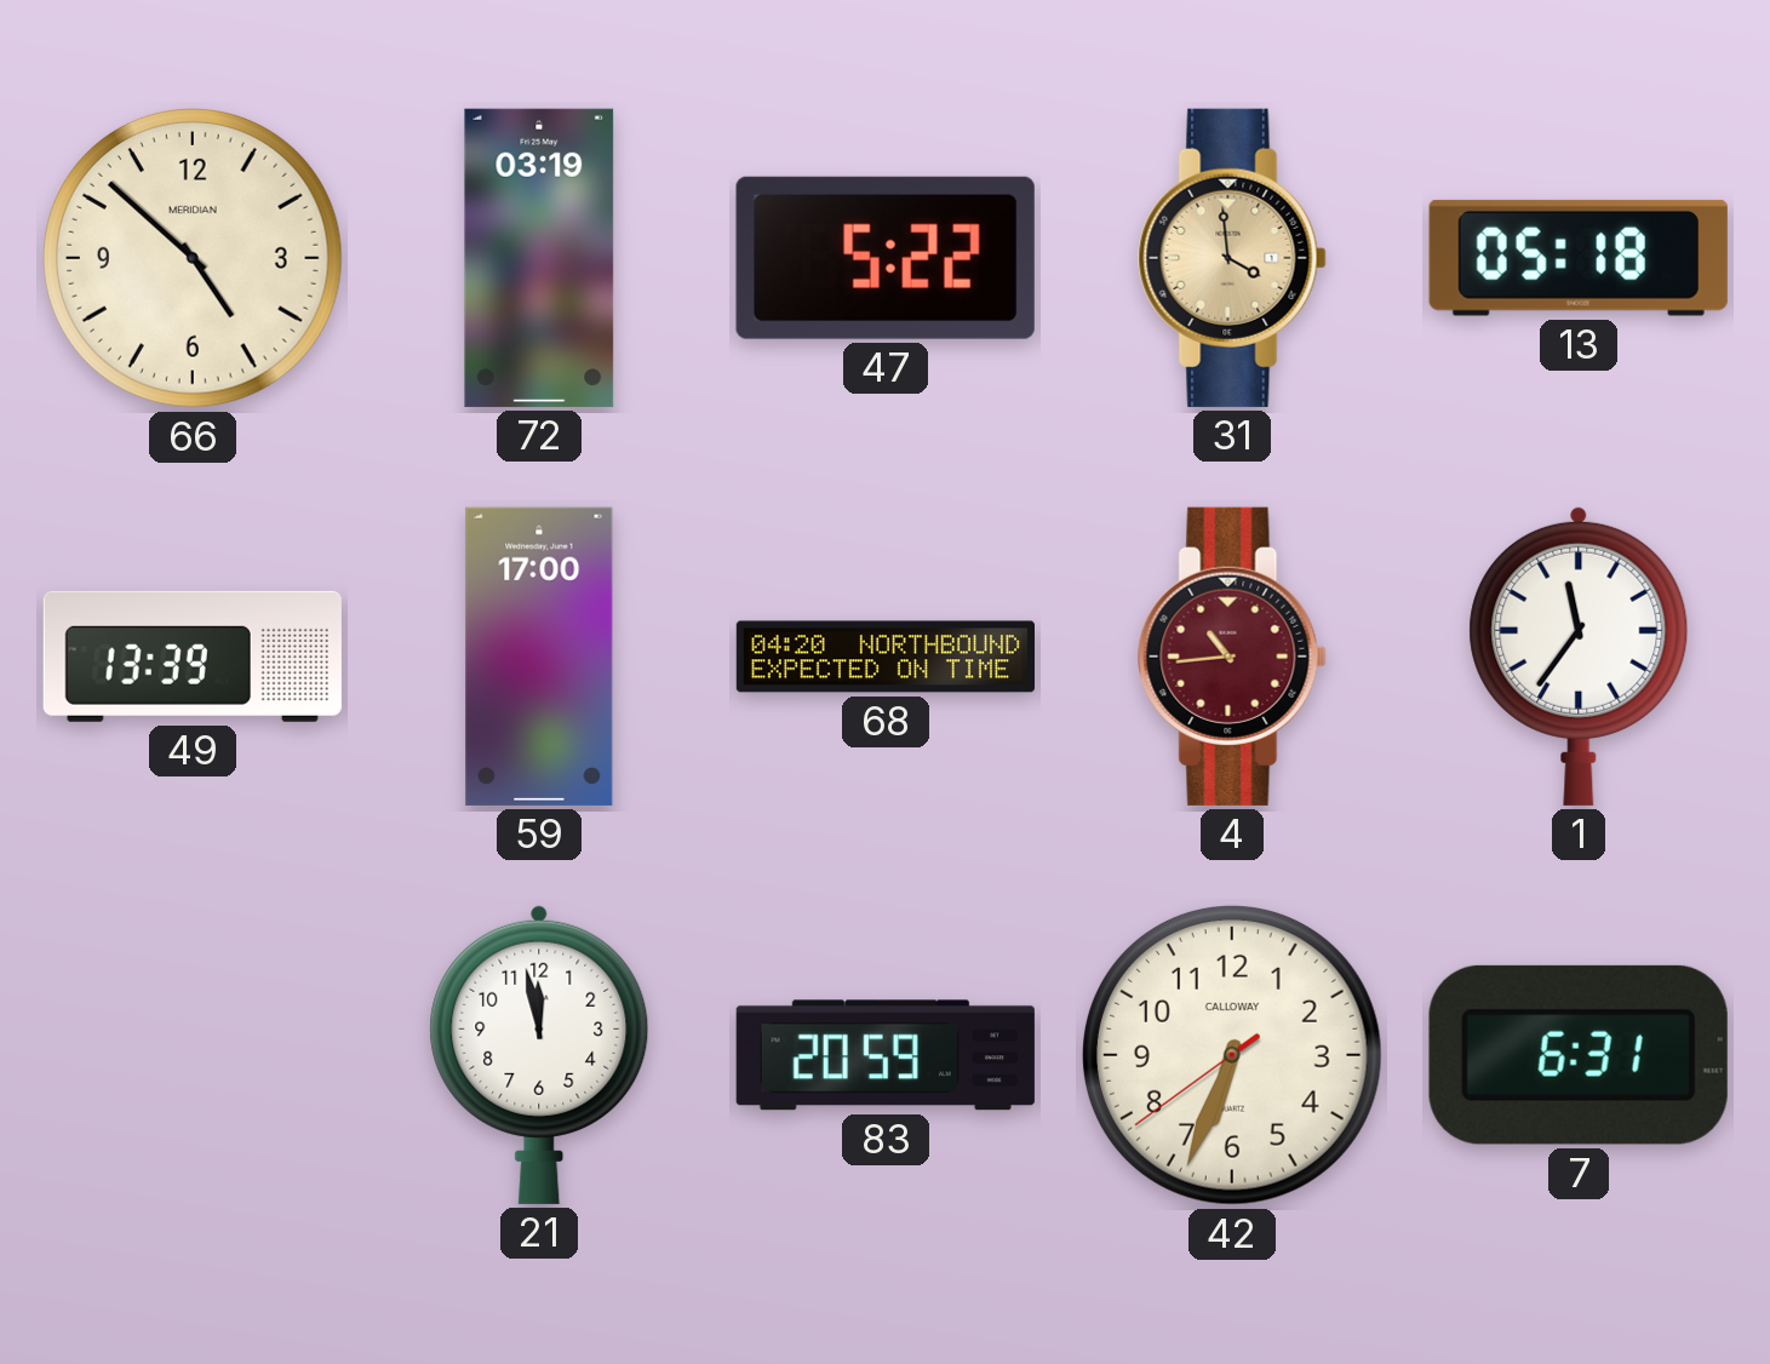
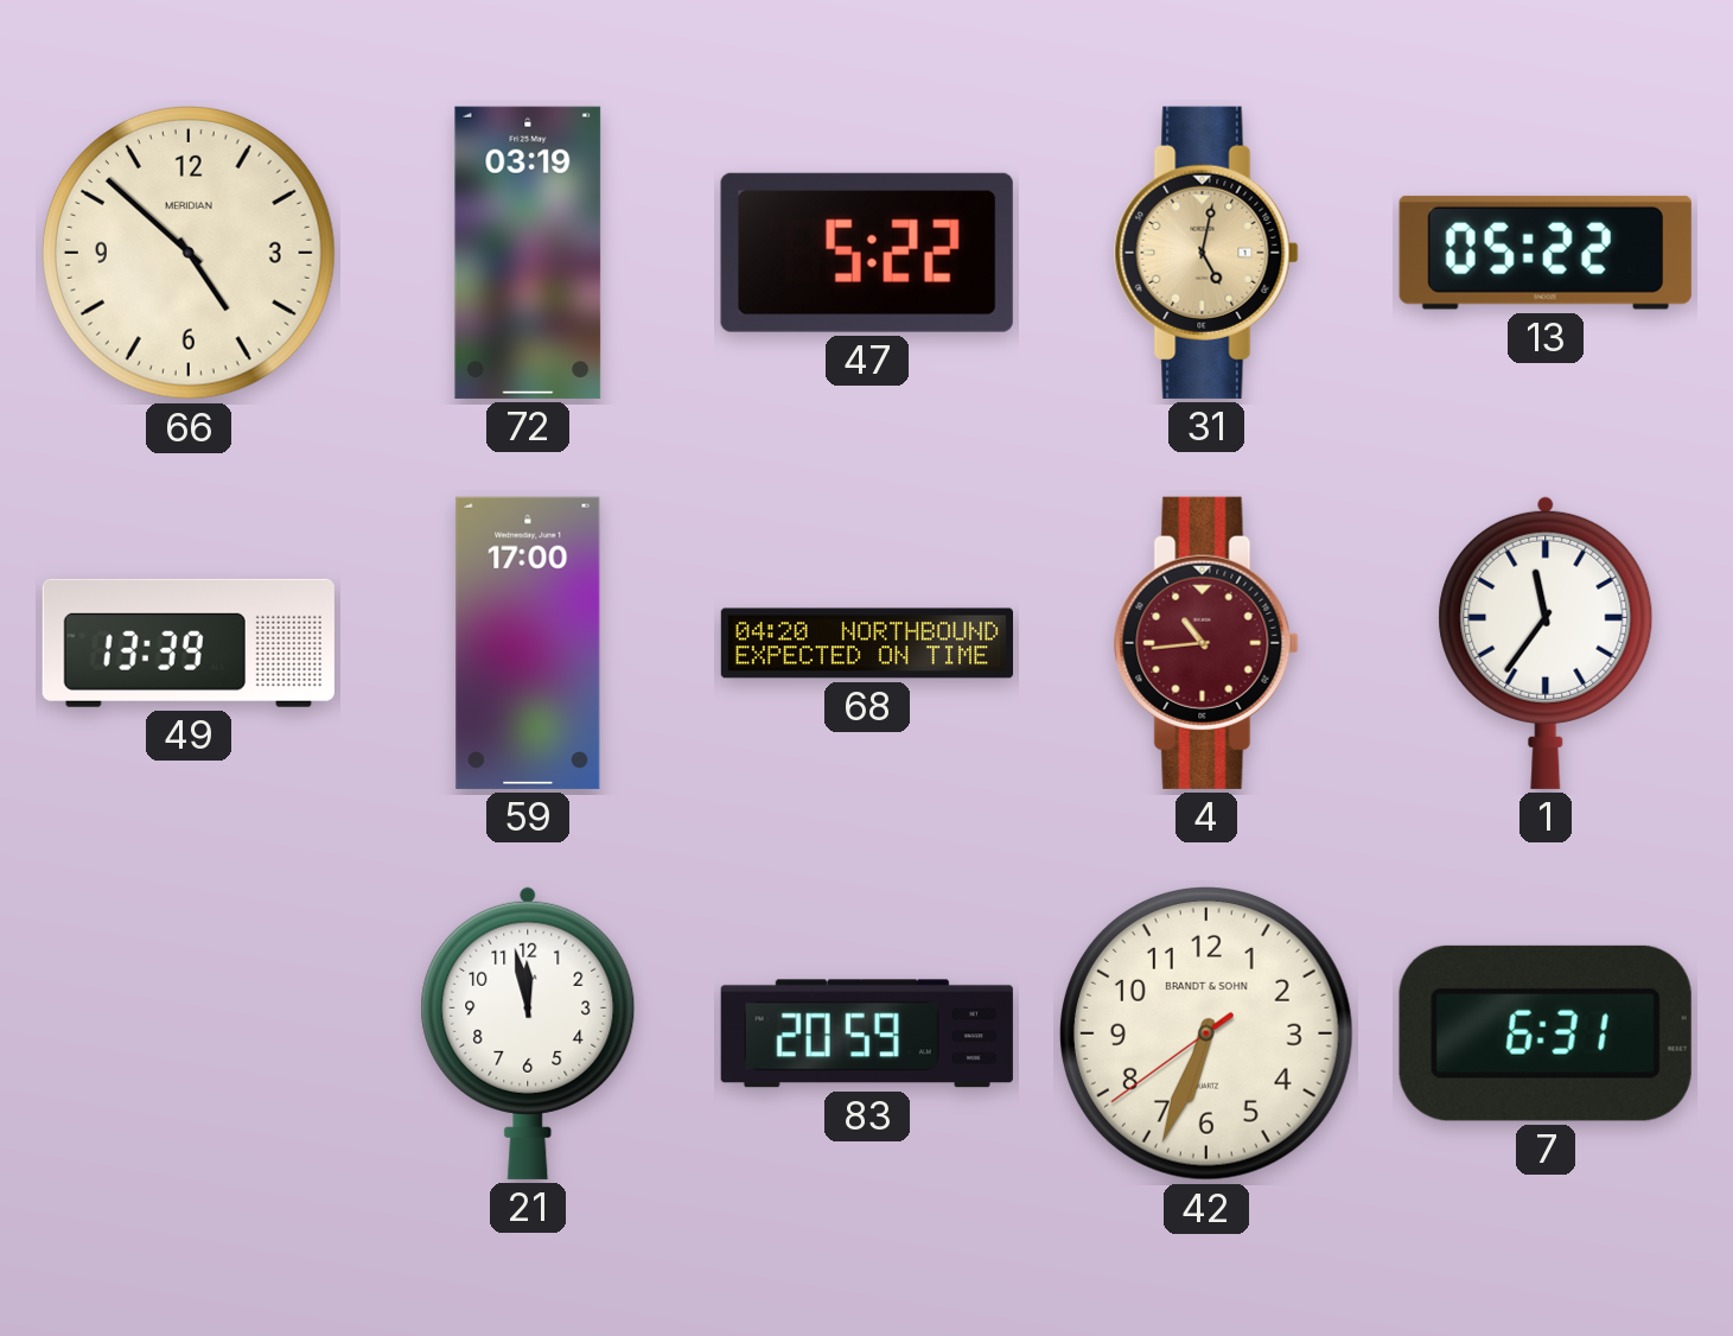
31: 3:59 -> 5:02
13: 05:18 -> 05:22
42 brand: CALLOWAY -> BRANDT & SOHN
